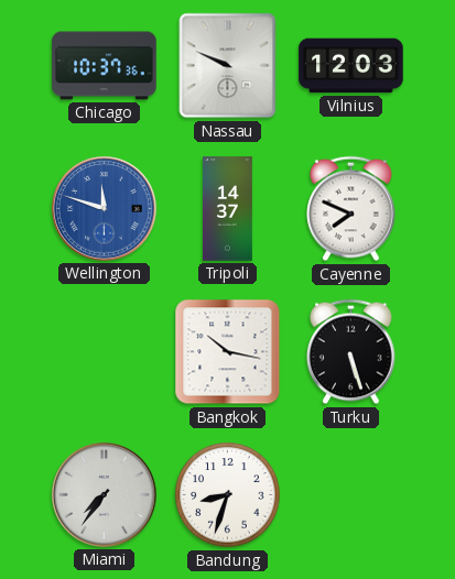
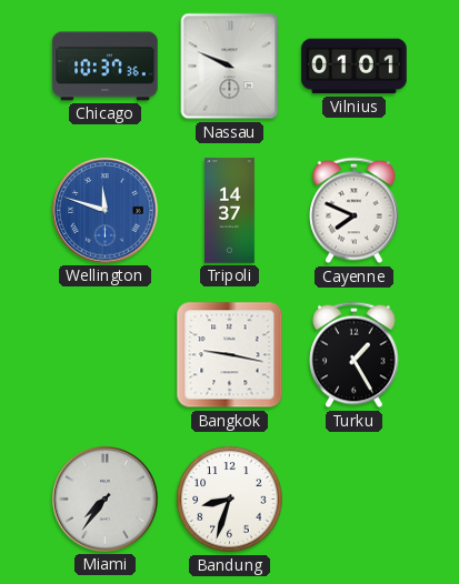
Vilnius: 12:03 -> 01:01
Bangkok: 10:17 -> 9:17
Turku: 5:27 -> 1:25
